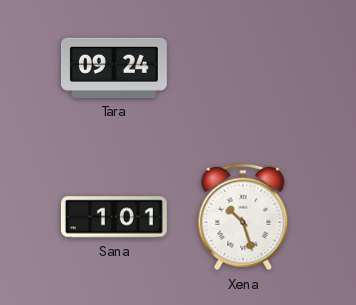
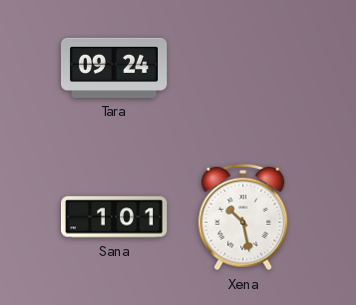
Xena: 10:27 -> 10:28
